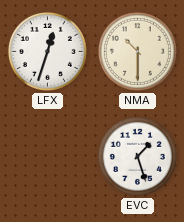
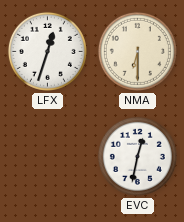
NMA: 10:30 -> 6:30
EVC: 1:27 -> 12:32
